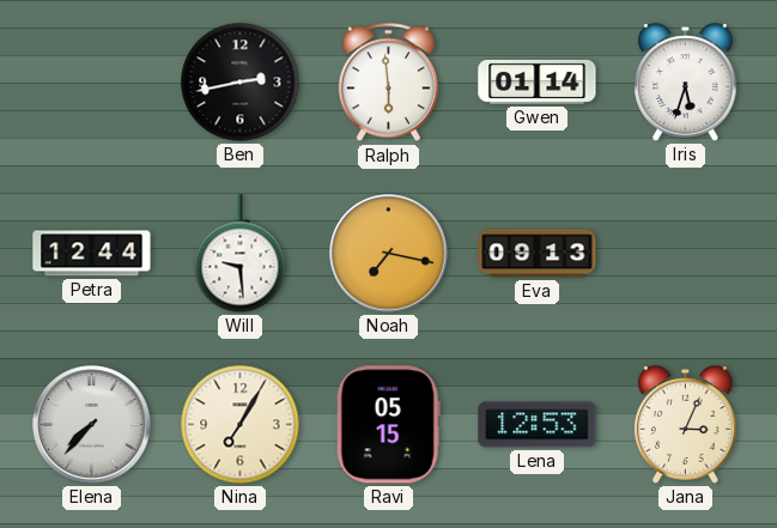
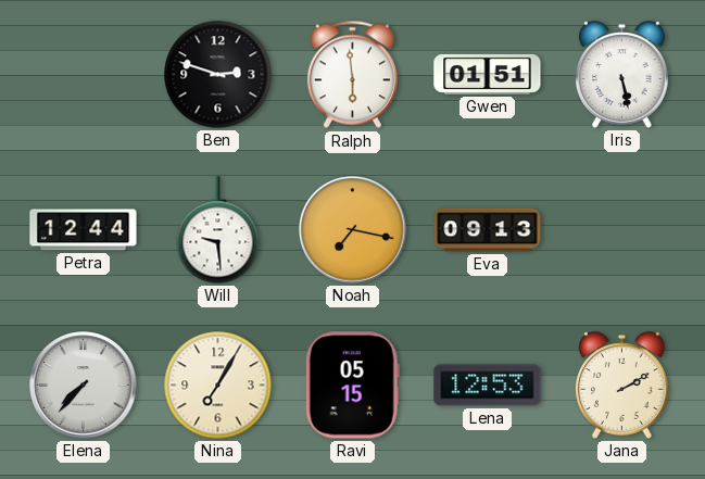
Ben: 2:43 -> 2:48
Gwen: 01:14 -> 01:51
Iris: 5:33 -> 5:28
Jana: 3:04 -> 2:10
